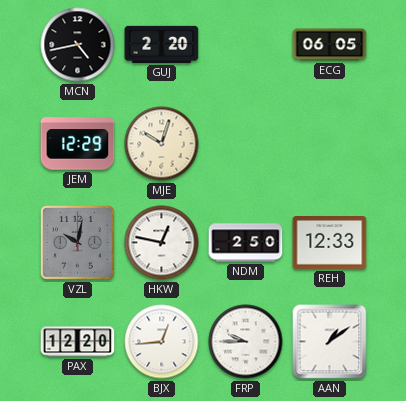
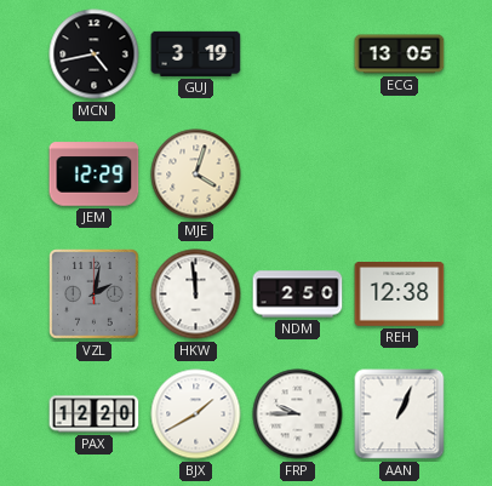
GUJ: 2:20 -> 3:19
ECG: 06:05 -> 13:05
MJE: 10:03 -> 4:03
VZL: 10:02 -> 2:02
HKW: 12:47 -> 11:59
REH: 12:33 -> 12:38
BJX: 12:44 -> 1:40
AAN: 1:09 -> 1:04
